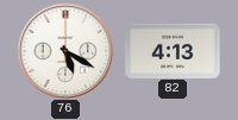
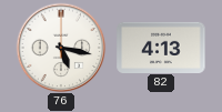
76: 5:20 -> 5:17
